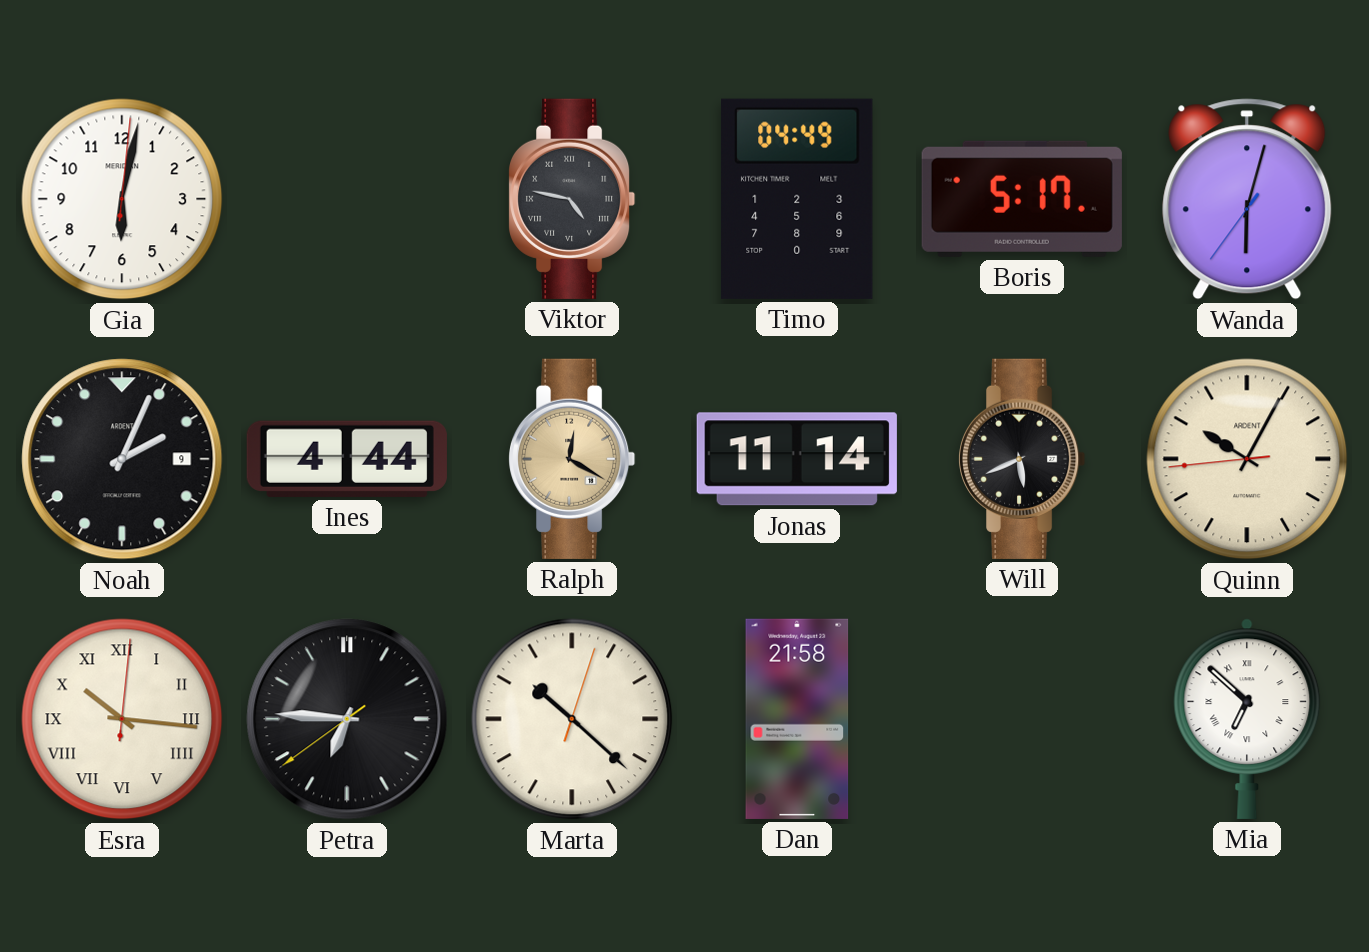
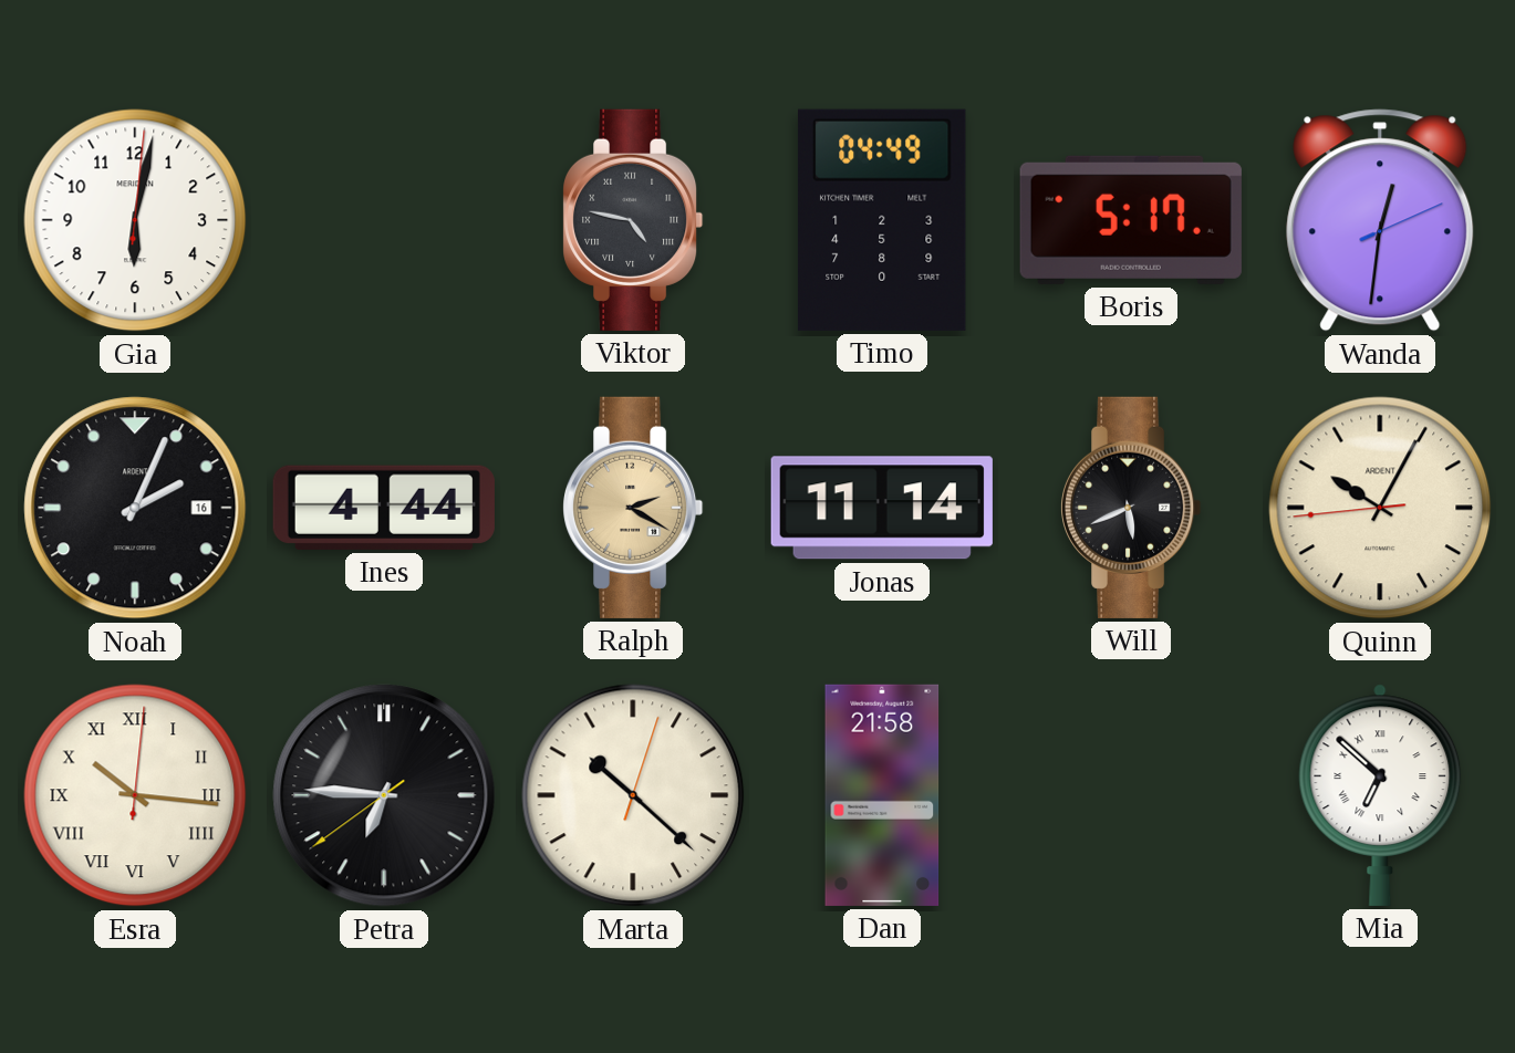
Wanda: 6:02 -> 12:31
Noah date: 9 -> 16
Ralph: 12:20 -> 2:20
